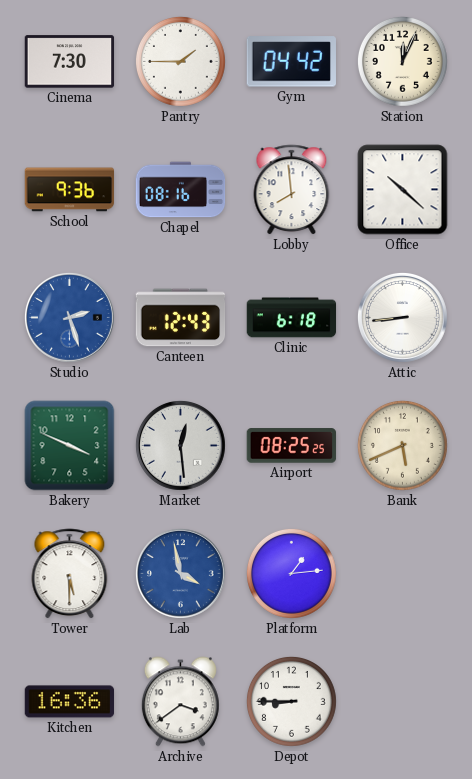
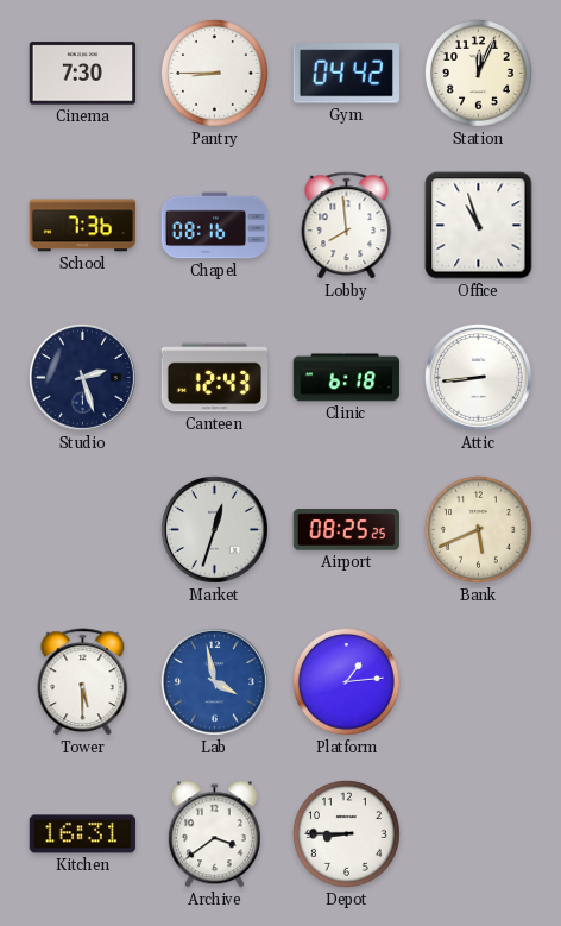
Pantry: 1:45 -> 8:45
School: 9:36 -> 7:36
Office: 10:22 -> 10:57
Studio dial: blue -> navy
Bakery: 3:49 -> none
Market: 12:29 -> 12:33
Kitchen: 16:36 -> 16:31
